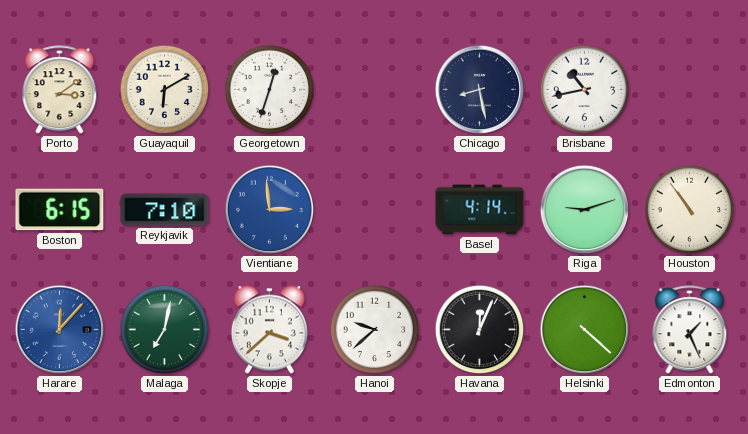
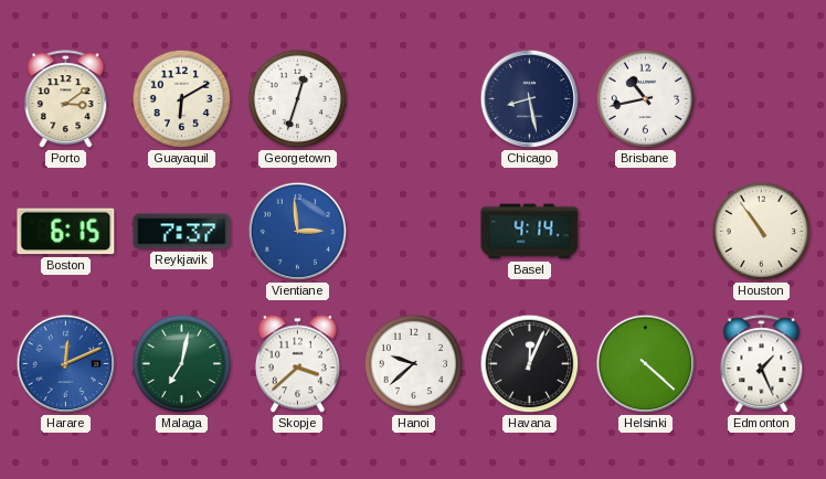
Reykjavik: 7:10 -> 7:37
Riga: 9:12 -> none
Harare: 12:07 -> 12:11
